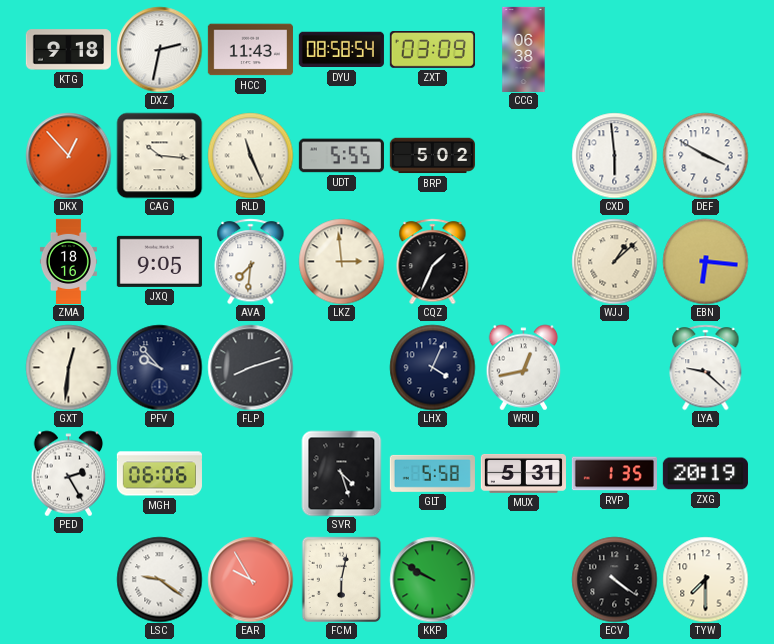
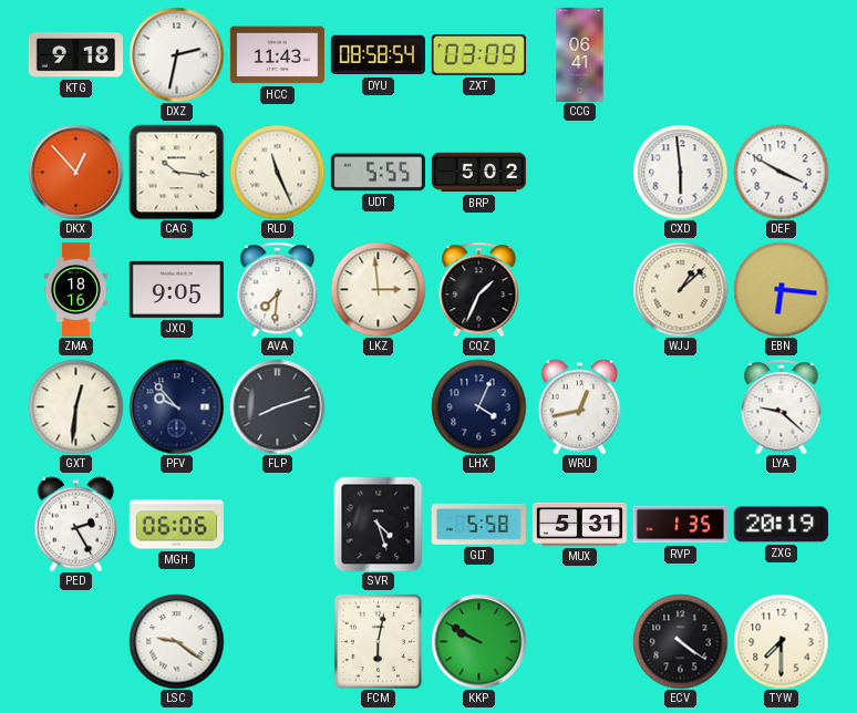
CCG: 06:38 -> 06:41
EAR: 9:55 -> none
